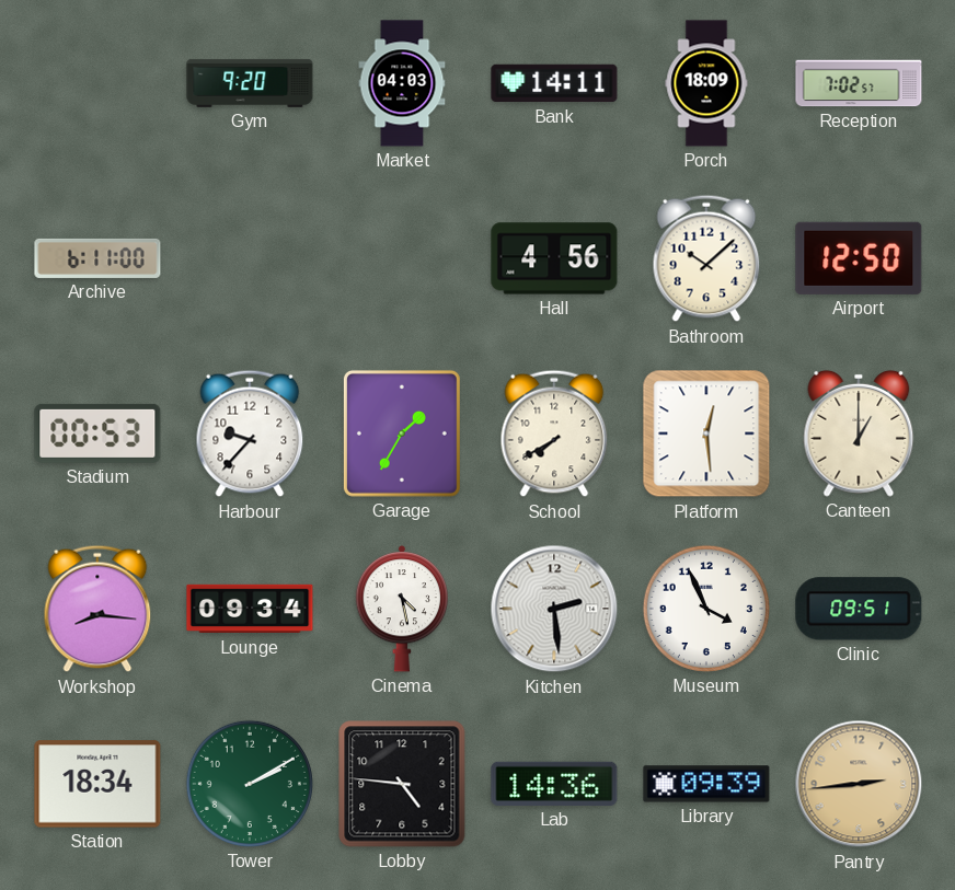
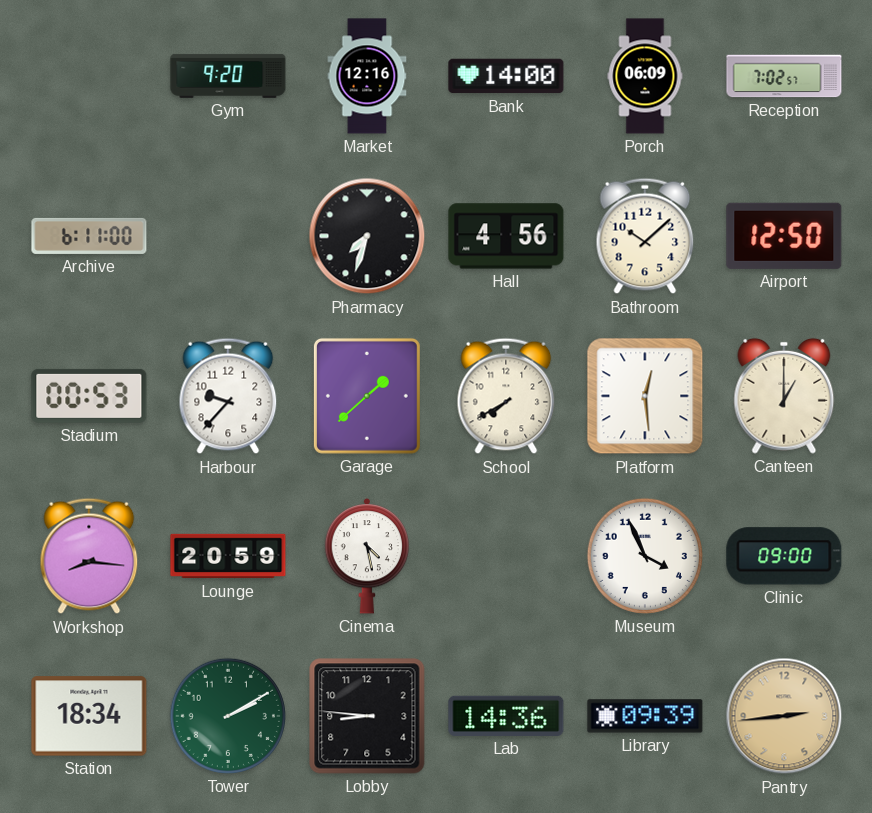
Market: 04:03 -> 12:16
Bank: 14:11 -> 14:00
Porch: 18:09 -> 06:09
Pharmacy: none -> 7:33
Garage: 1:35 -> 1:38
Lounge: 09:34 -> 20:59
Kitchen: 2:29 -> none
Clinic: 09:51 -> 09:00
Lobby: 4:46 -> 8:46
